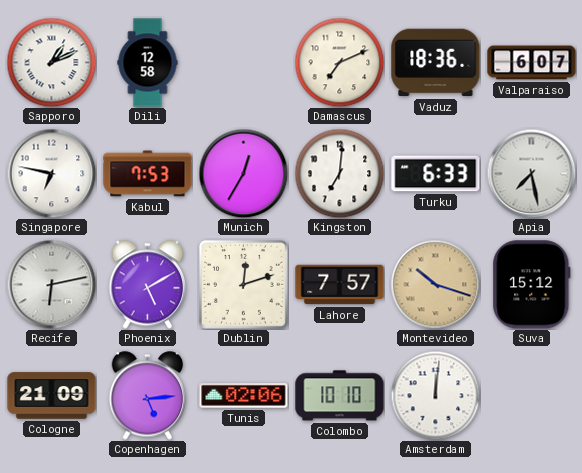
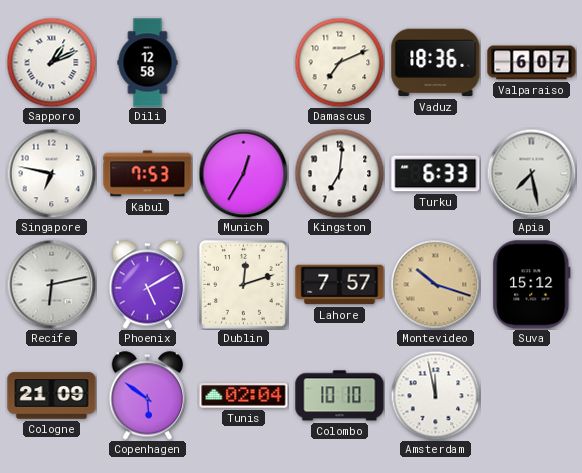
Copenhagen: 5:14 -> 5:51
Tunis: 02:06 -> 02:04
Amsterdam: 12:01 -> 11:58
